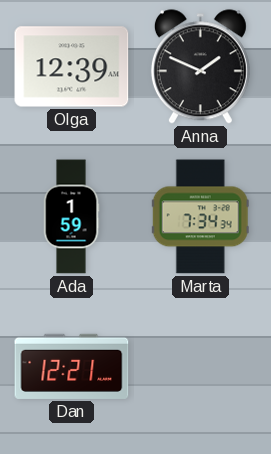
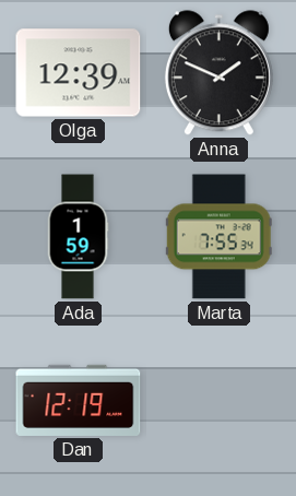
Marta: 7:34 -> 7:55
Dan: 12:21 -> 12:19
